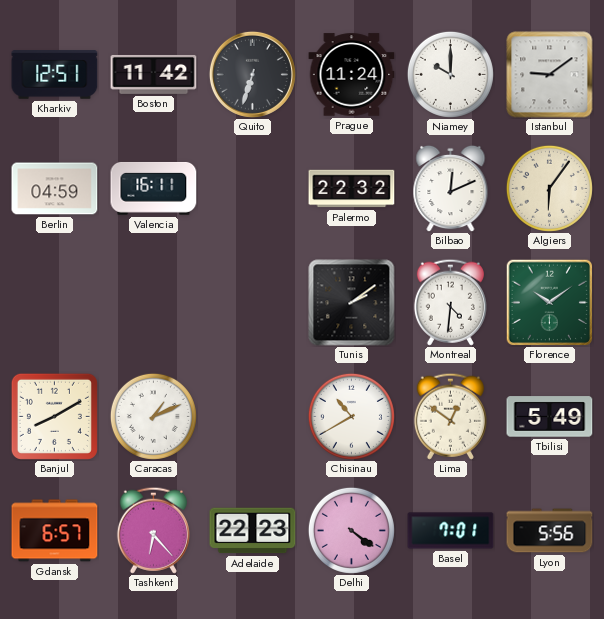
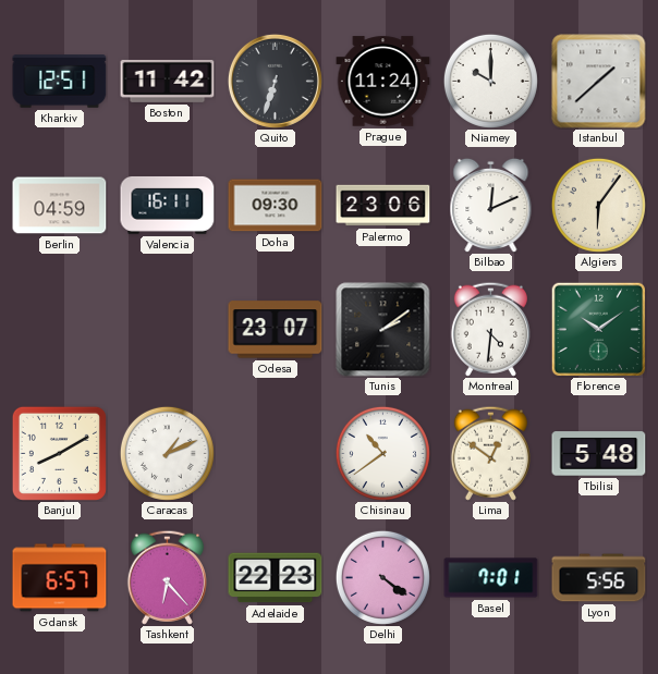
Istanbul: 9:09 -> 1:38
Doha: none -> 09:30
Palermo: 22:32 -> 23:06
Odesa: none -> 23:07
Chisinau: 10:40 -> 10:39
Tbilisi: 5:49 -> 5:48
